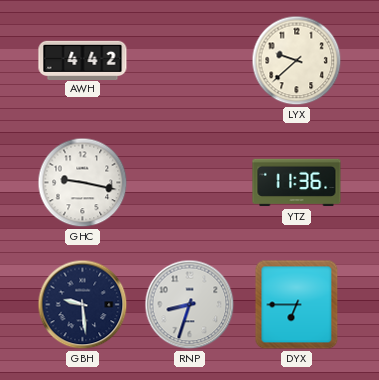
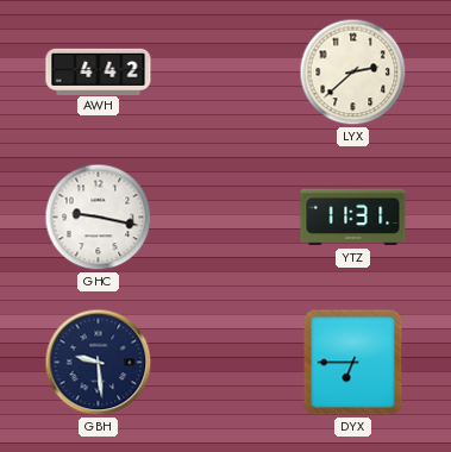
LYX: 9:38 -> 2:38
YTZ: 11:36 -> 11:31
RNP: 8:33 -> none
